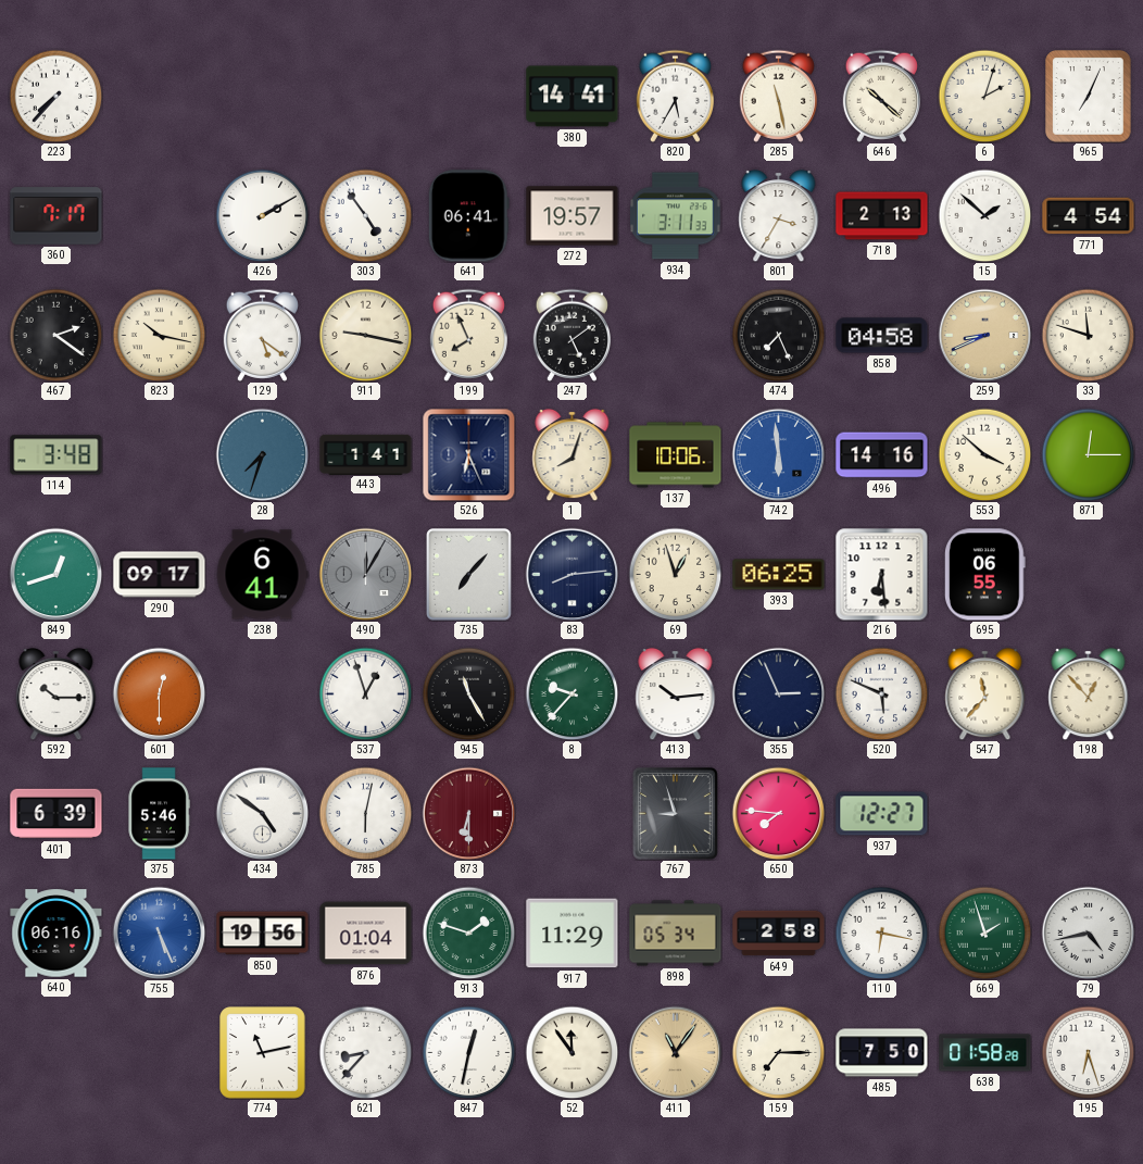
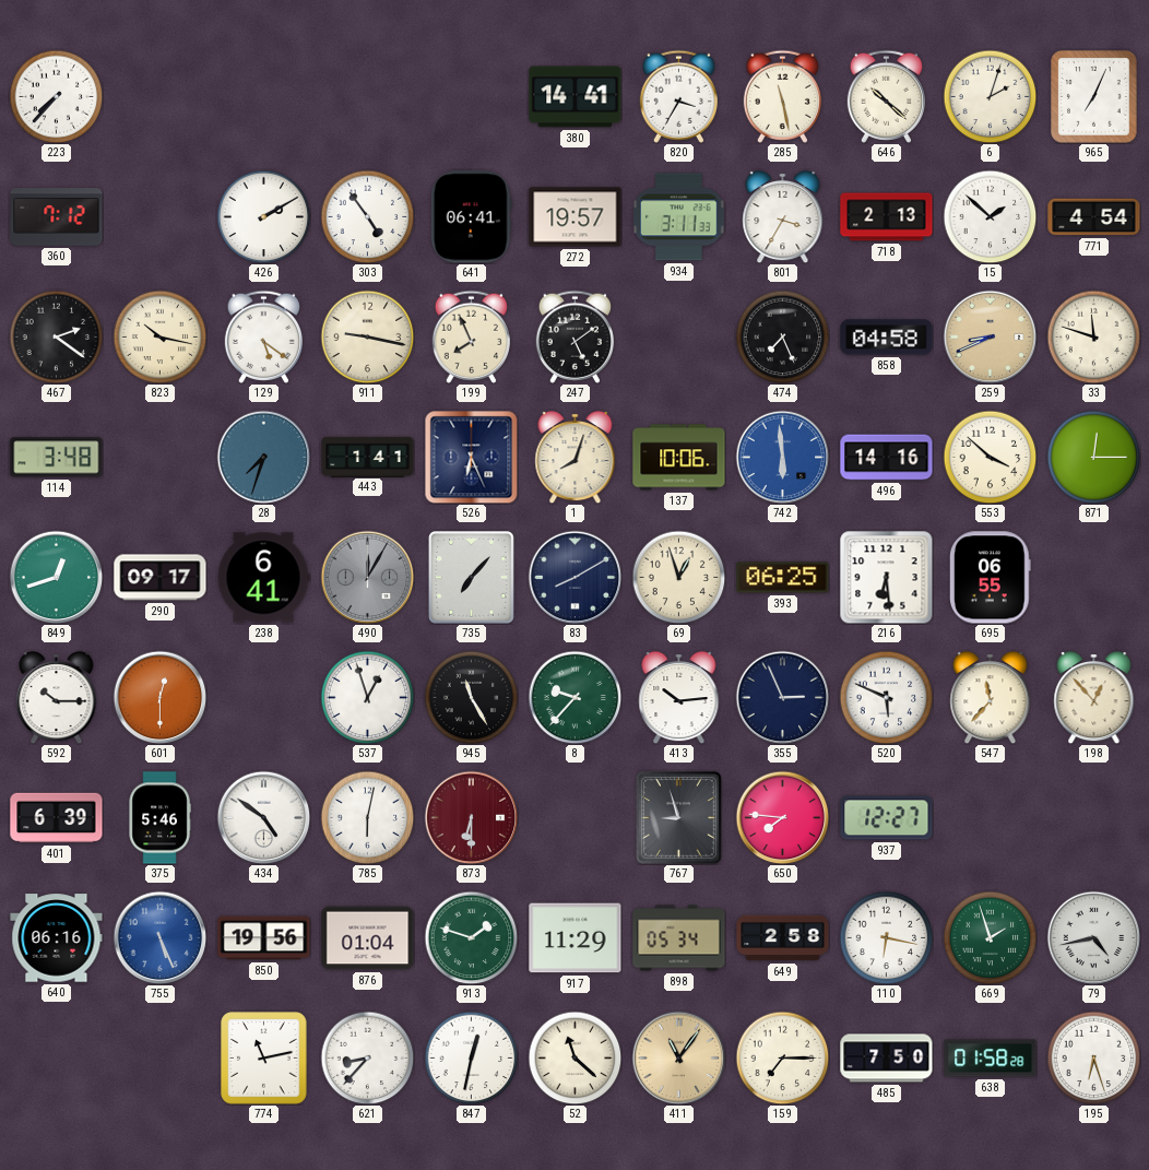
820: 5:35 -> 3:35
360: 7:17 -> 7:12
83: 8:14 -> 8:10
52: 11:54 -> 11:22
